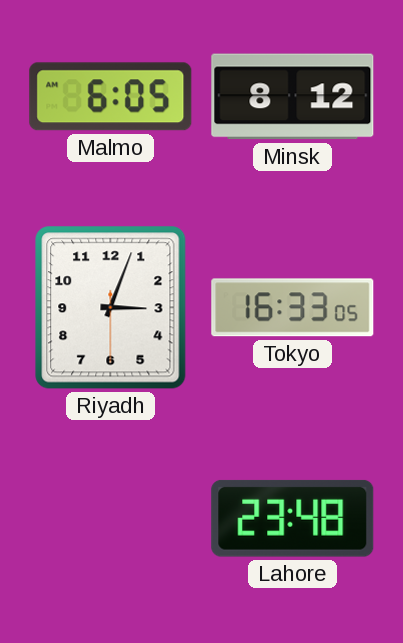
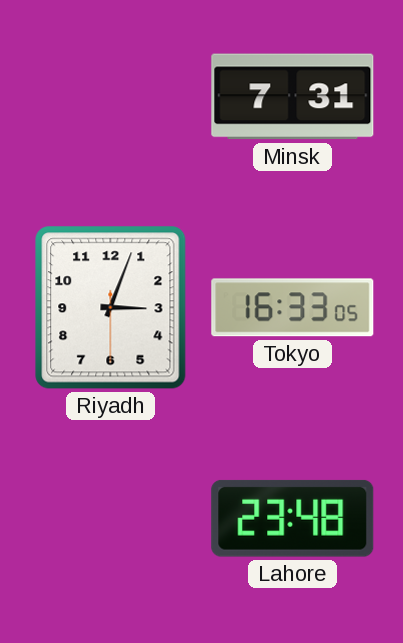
Malmo: 6:05 -> none
Minsk: 8:12 -> 7:31
